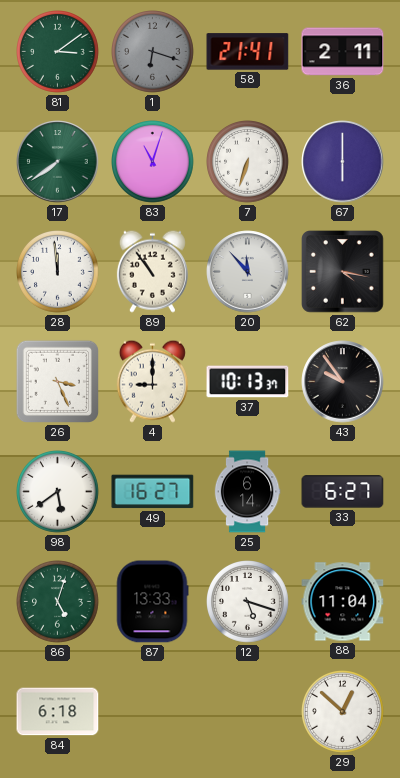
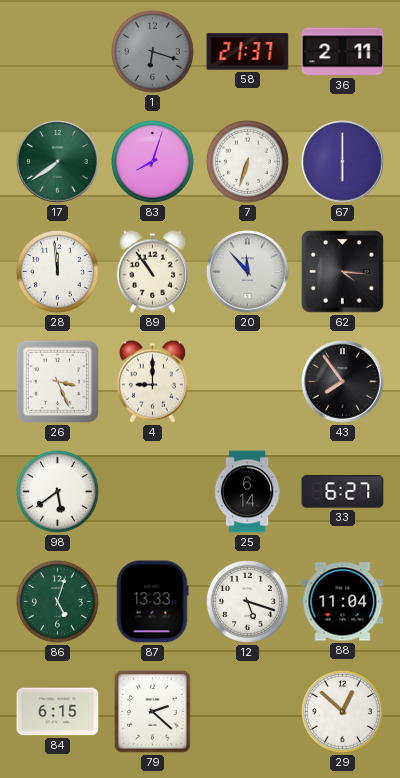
81: 3:09 -> none
58: 21:41 -> 21:37
83: 11:03 -> 8:03
62: 4:17 -> 4:16
37: 10:13 -> none
43: 9:54 -> 7:54
49: 16:27 -> none
84: 6:18 -> 6:15
79: none -> 2:22
